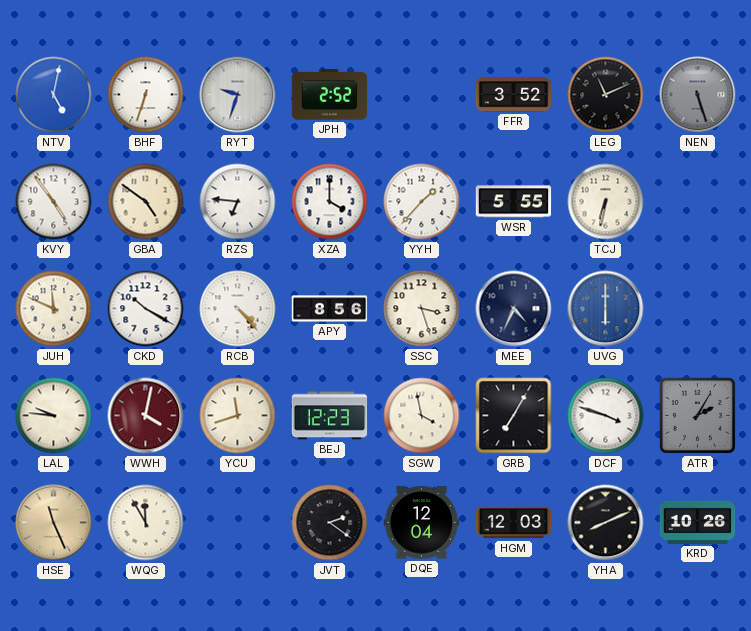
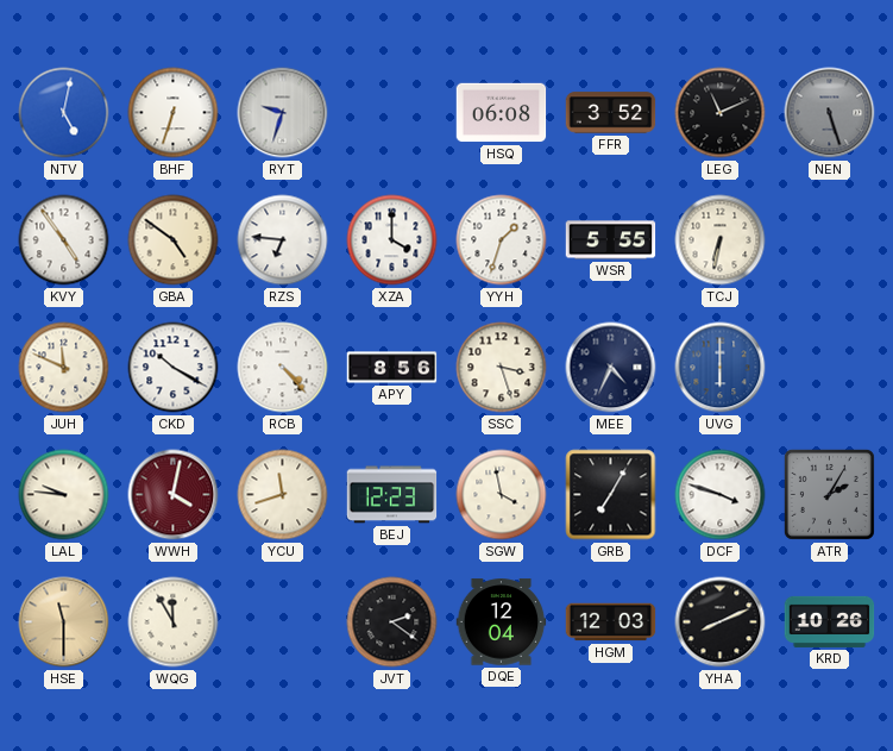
JPH: 2:52 -> none
HSQ: none -> 06:08
YYH: 1:37 -> 1:33
HSE: 11:26 -> 11:30
